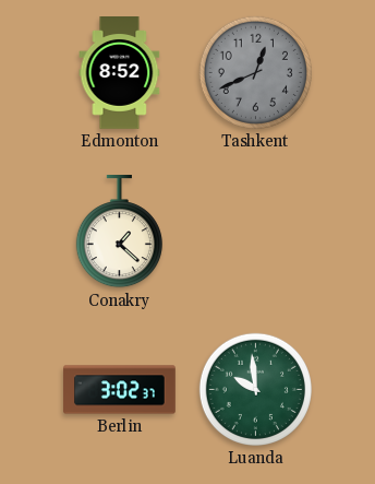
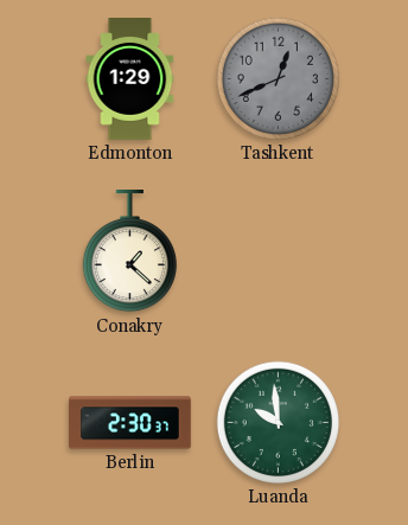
Edmonton: 8:52 -> 1:29
Berlin: 3:02 -> 2:30
